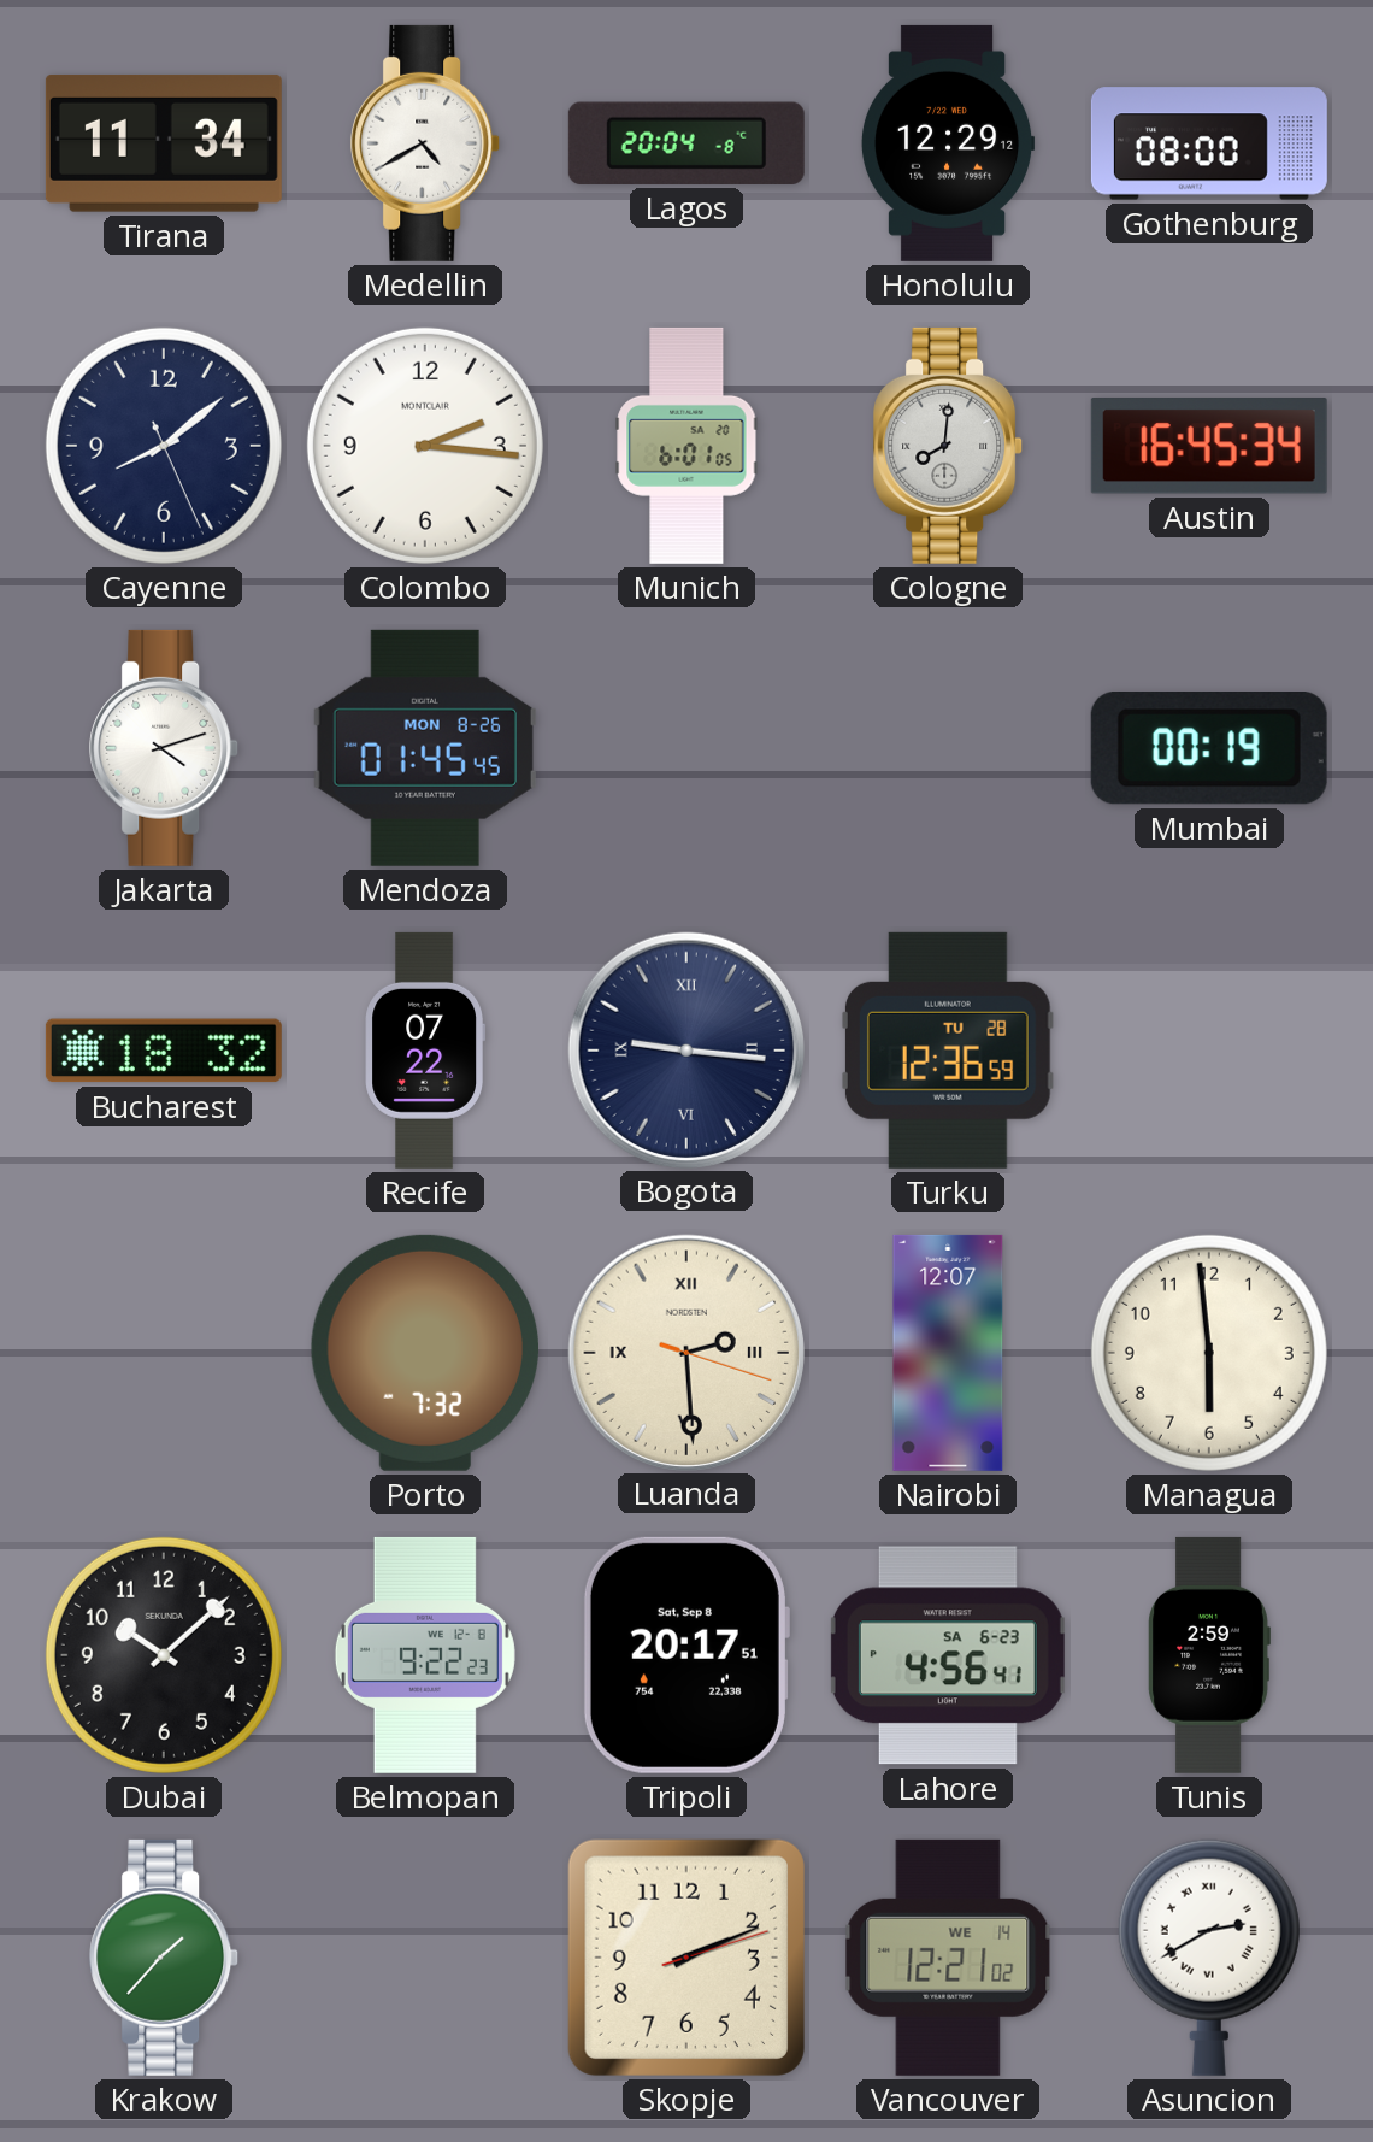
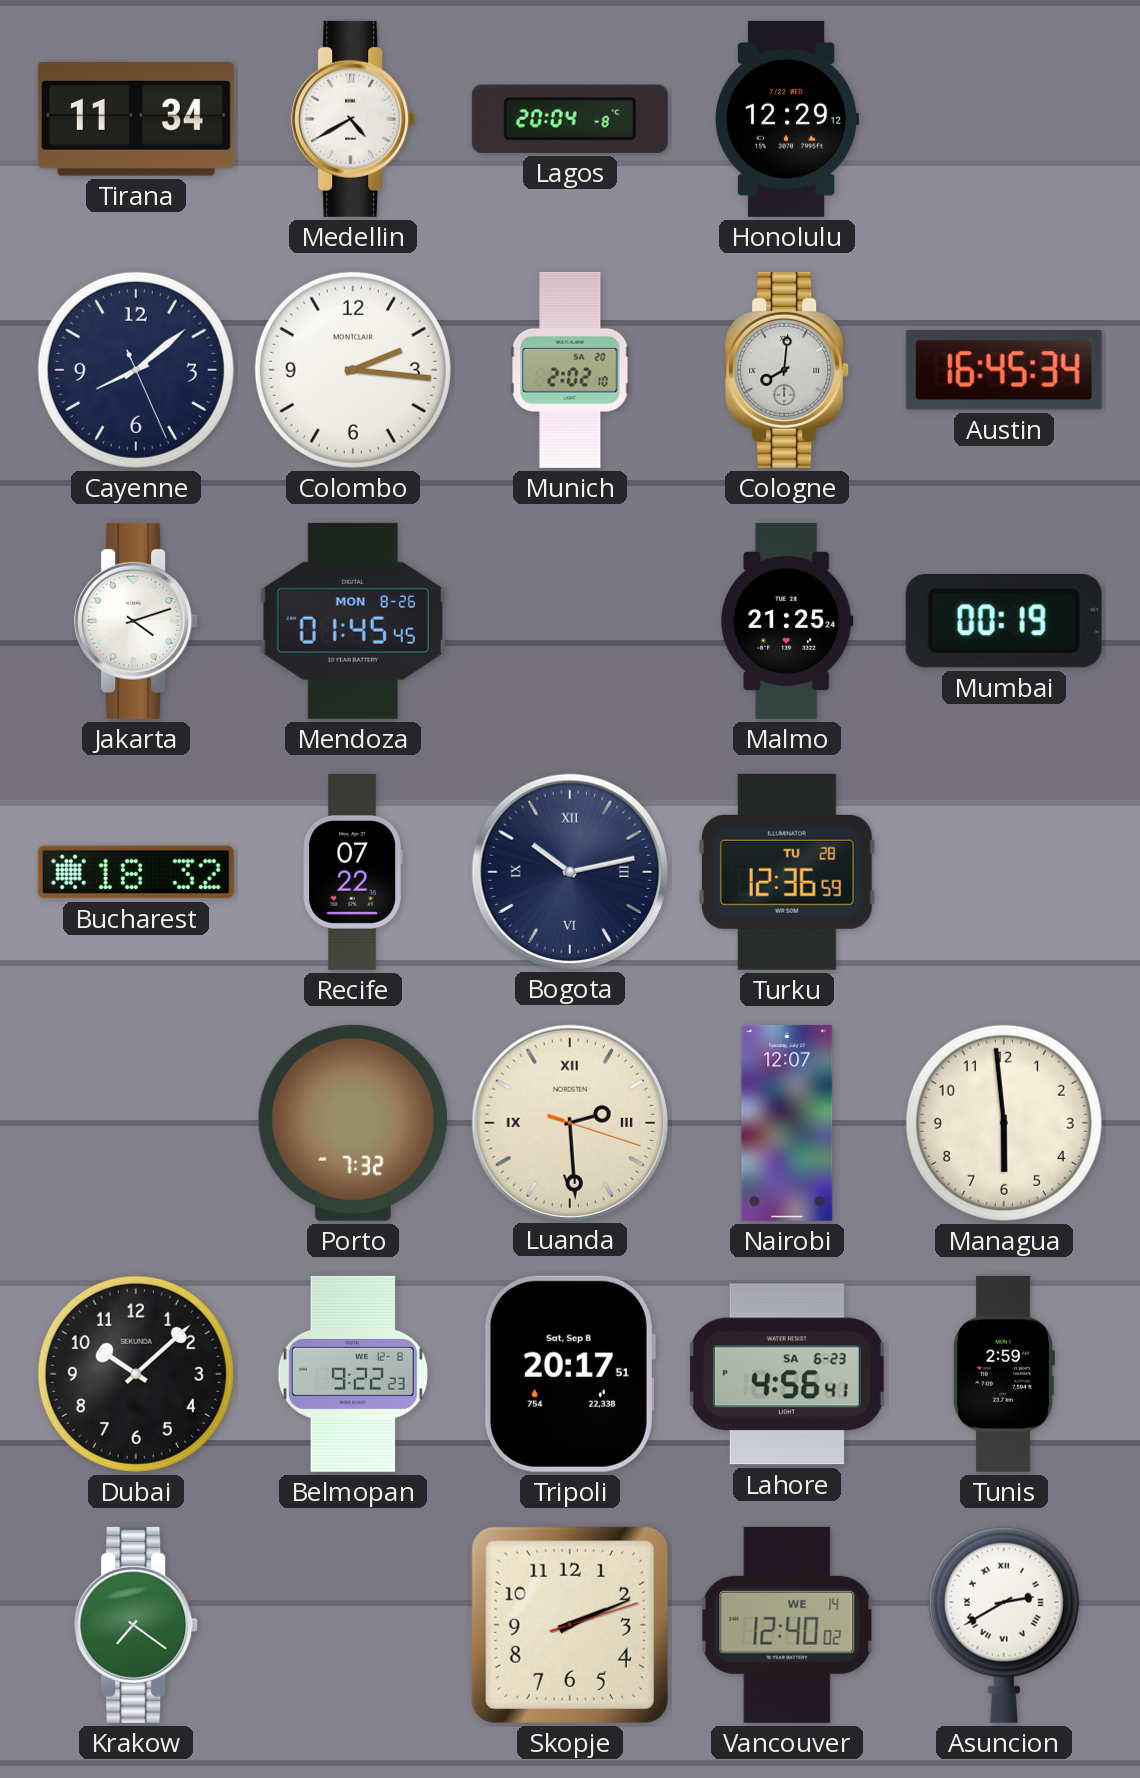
Gothenburg: 08:00 -> none
Munich: 6:01 -> 2:02
Malmo: none -> 21:25
Bogota: 9:16 -> 10:13
Krakow: 1:37 -> 7:21
Vancouver: 12:21 -> 12:40
